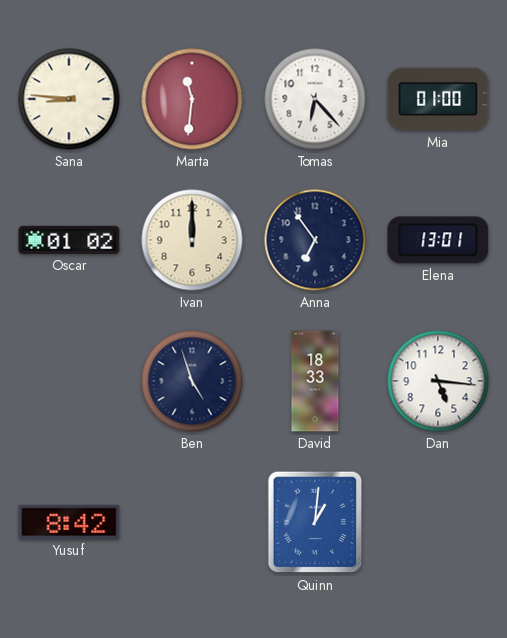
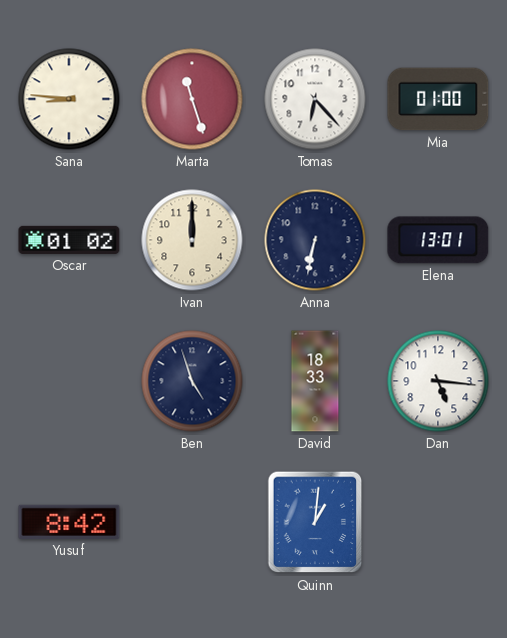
Marta: 11:31 -> 11:27
Anna: 6:54 -> 6:32
